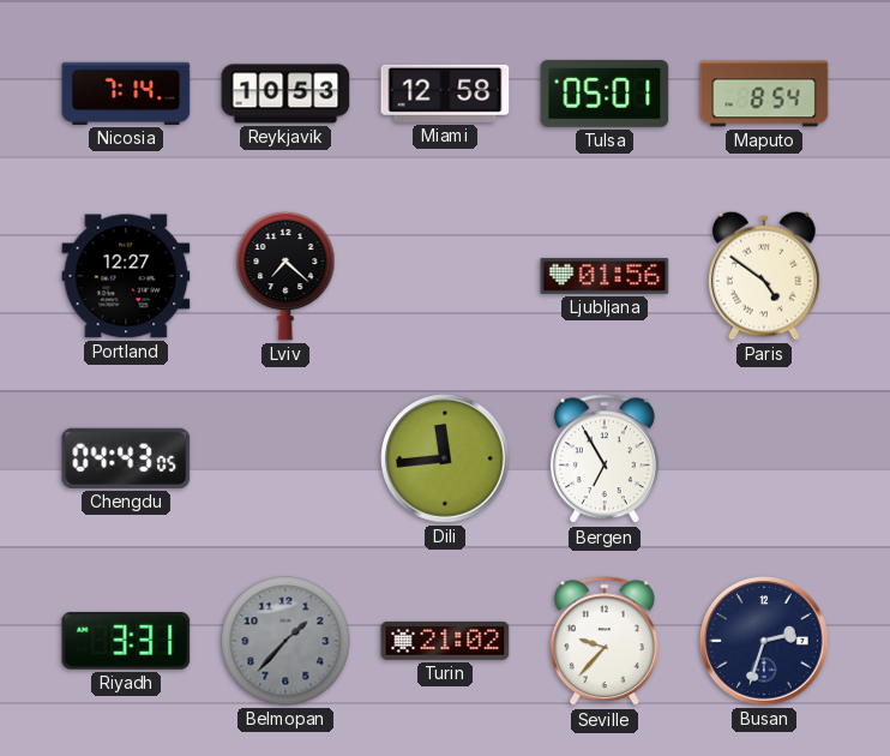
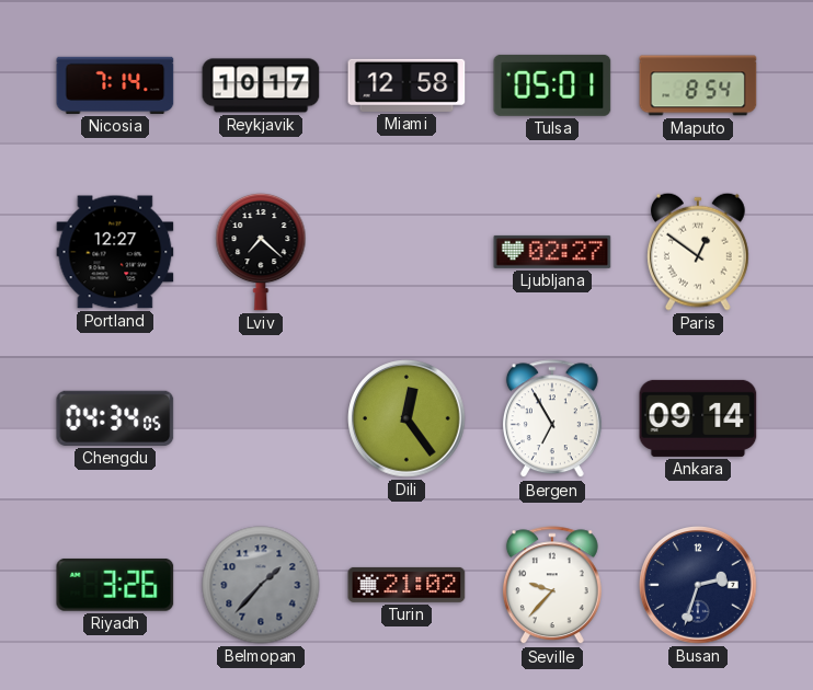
Reykjavik: 10:53 -> 10:17
Ljubljana: 01:56 -> 02:27
Paris: 4:51 -> 12:51
Chengdu: 04:43 -> 04:34
Dili: 11:44 -> 12:24
Ankara: none -> 09:14
Riyadh: 3:31 -> 3:26
